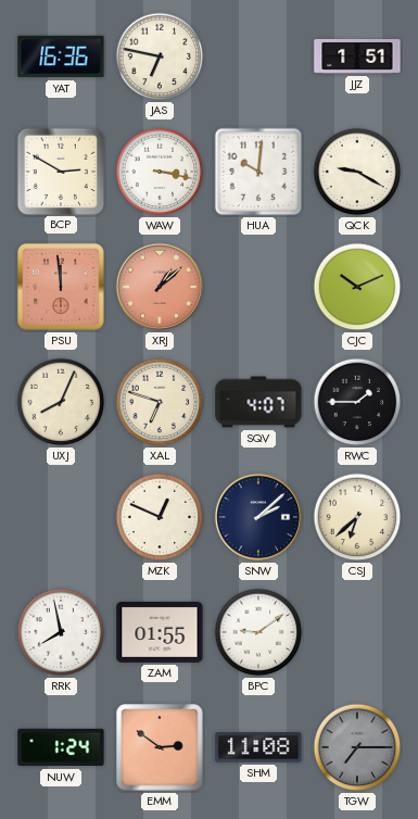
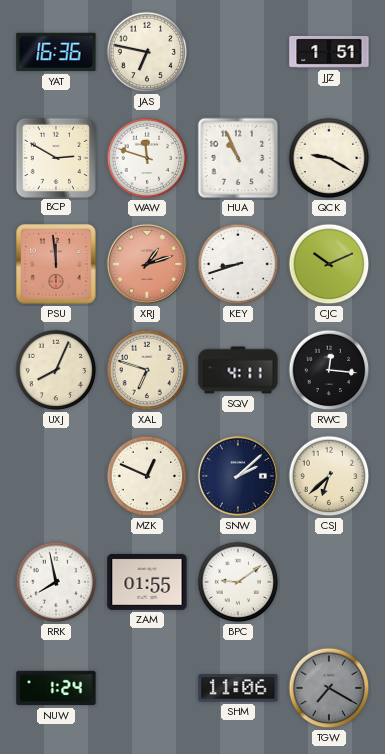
WAW: 3:17 -> 11:48
HUA: 10:01 -> 10:56
XRJ: 1:08 -> 1:12
KEY: none -> 8:42
SQV: 4:07 -> 4:11
RWC: 1:45 -> 12:16
EMM: 2:51 -> none
SHM: 11:08 -> 11:06
TGW: 7:15 -> 7:20
